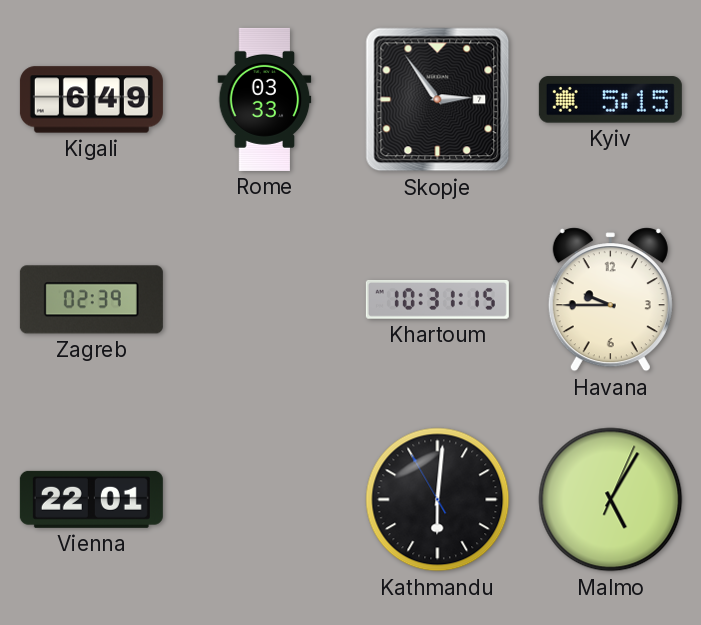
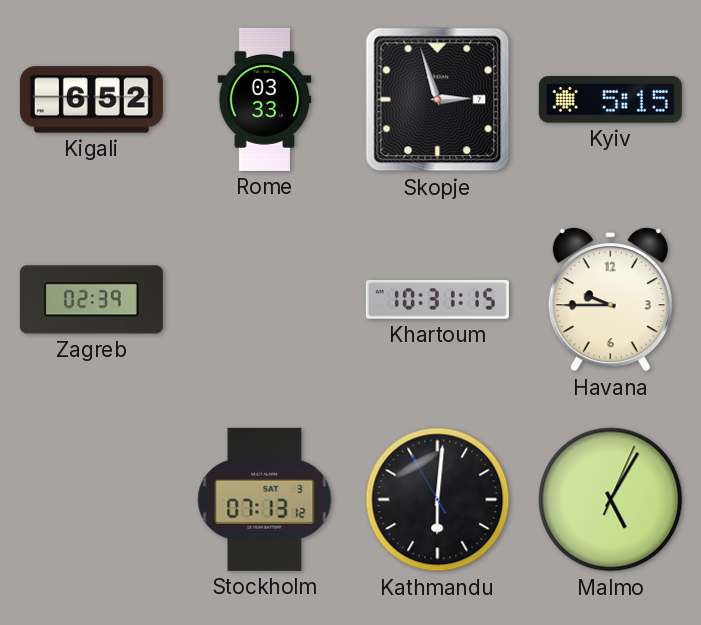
Kigali: 6:49 -> 6:52
Skopje: 2:54 -> 2:57
Vienna: 22:01 -> none
Stockholm: none -> 07:13
